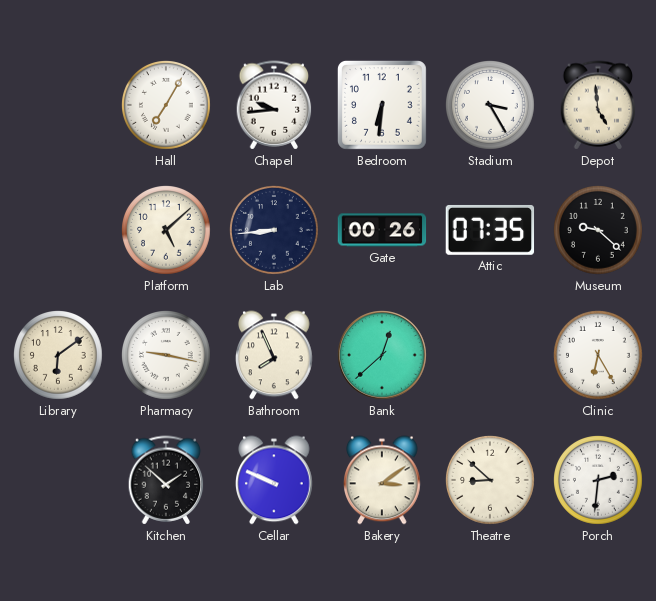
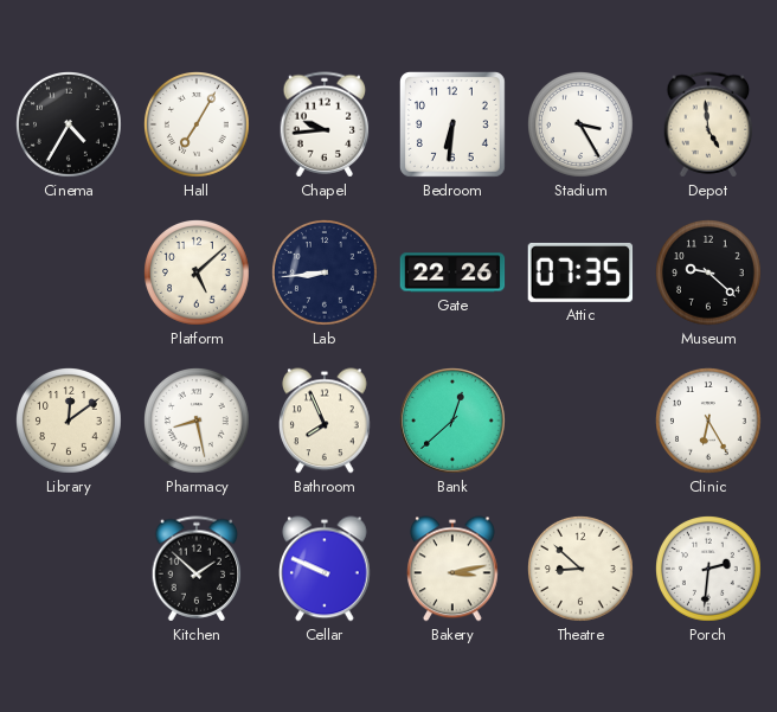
Cinema: none -> 4:35
Gate: 00:26 -> 22:26
Library: 6:09 -> 12:09
Pharmacy: 9:17 -> 8:28
Bakery: 3:09 -> 3:13
